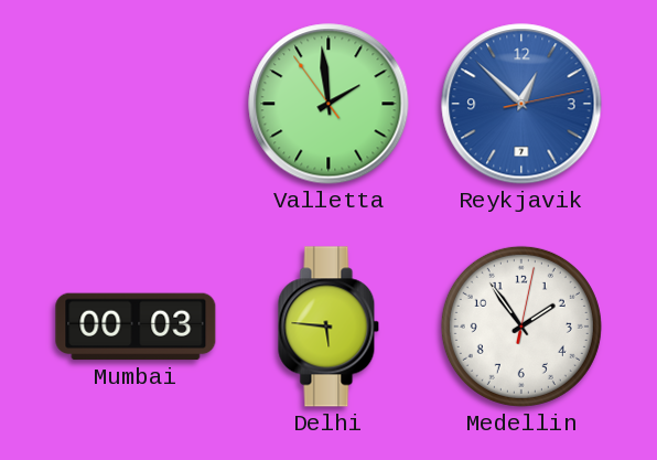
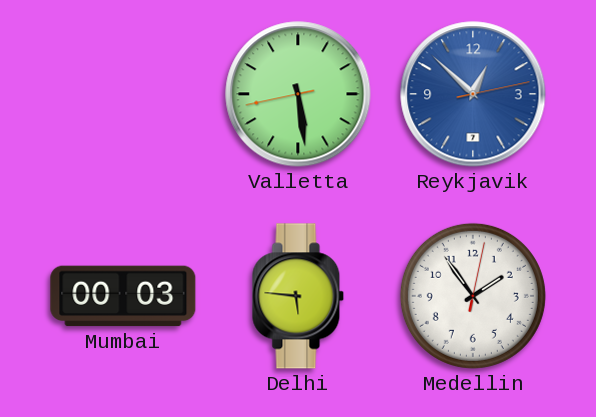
Valletta: 1:58 -> 5:28
